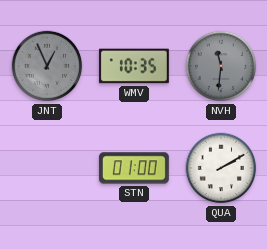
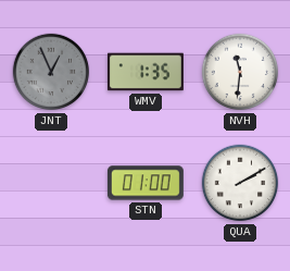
WMV: 10:35 -> 1:35
NVH dial: grey -> white
